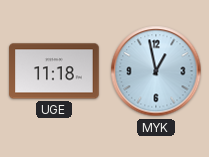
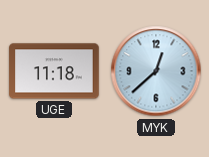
MYK: 12:58 -> 12:38
